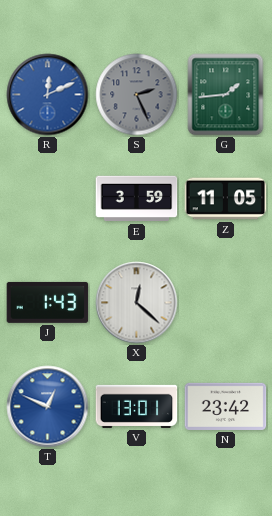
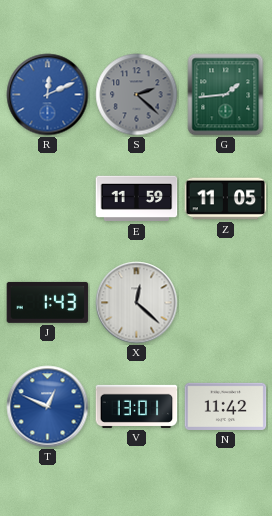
S: 2:26 -> 2:22
E: 3:59 -> 11:59
N: 23:42 -> 11:42
